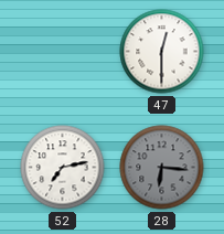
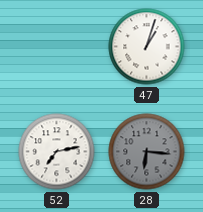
47: 12:30 -> 1:03
